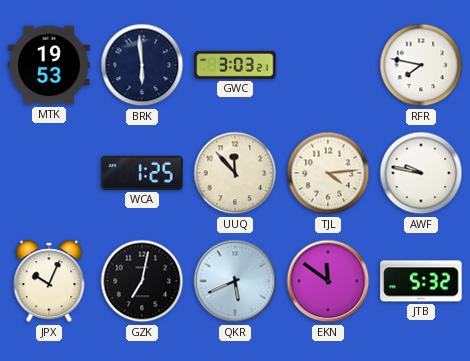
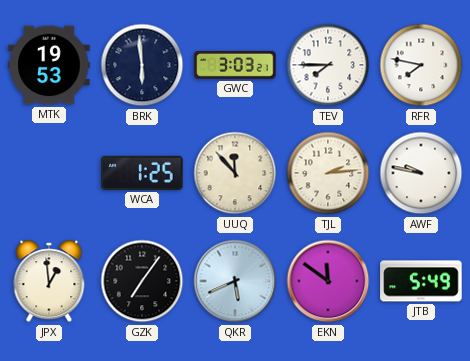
TEV: none -> 7:45
TJL: 4:14 -> 2:14
JPX: 10:04 -> 12:59
GZK: 7:02 -> 7:06
JTB: 5:32 -> 5:49
